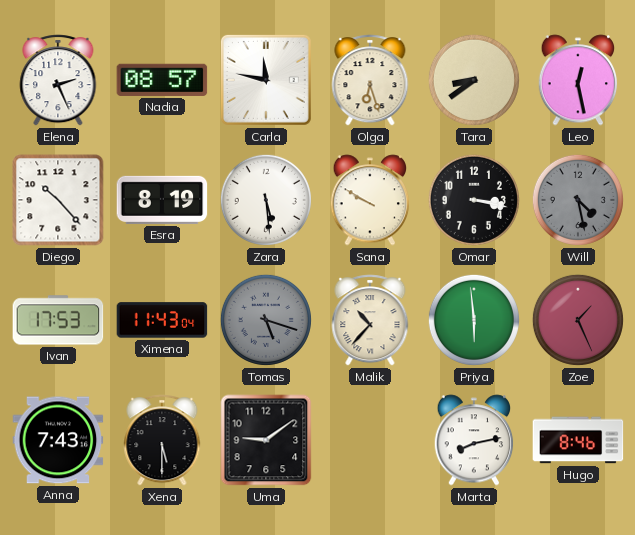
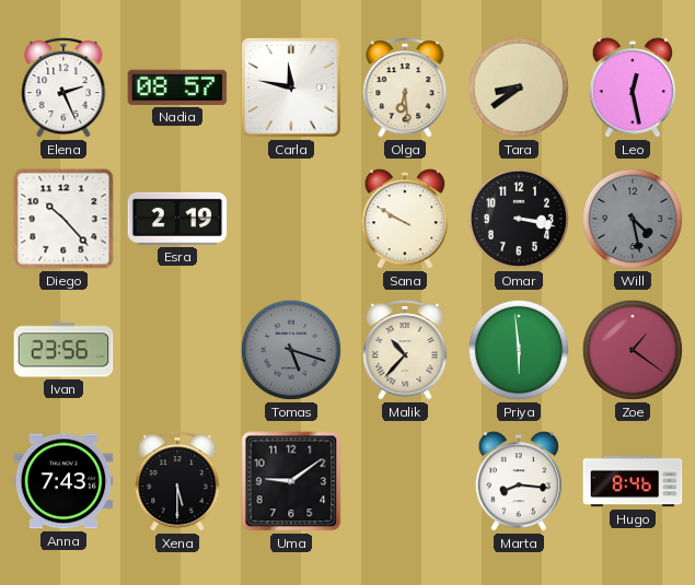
Olga: 6:27 -> 6:29
Esra: 8:19 -> 2:19
Zara: 5:29 -> none
Ivan: 17:53 -> 23:56
Ximena: 11:43 -> none
Zoe: 1:26 -> 1:21
Marta: 8:13 -> 8:16
